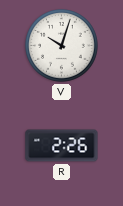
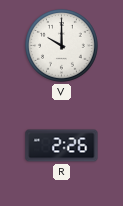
V: 10:03 -> 10:00
